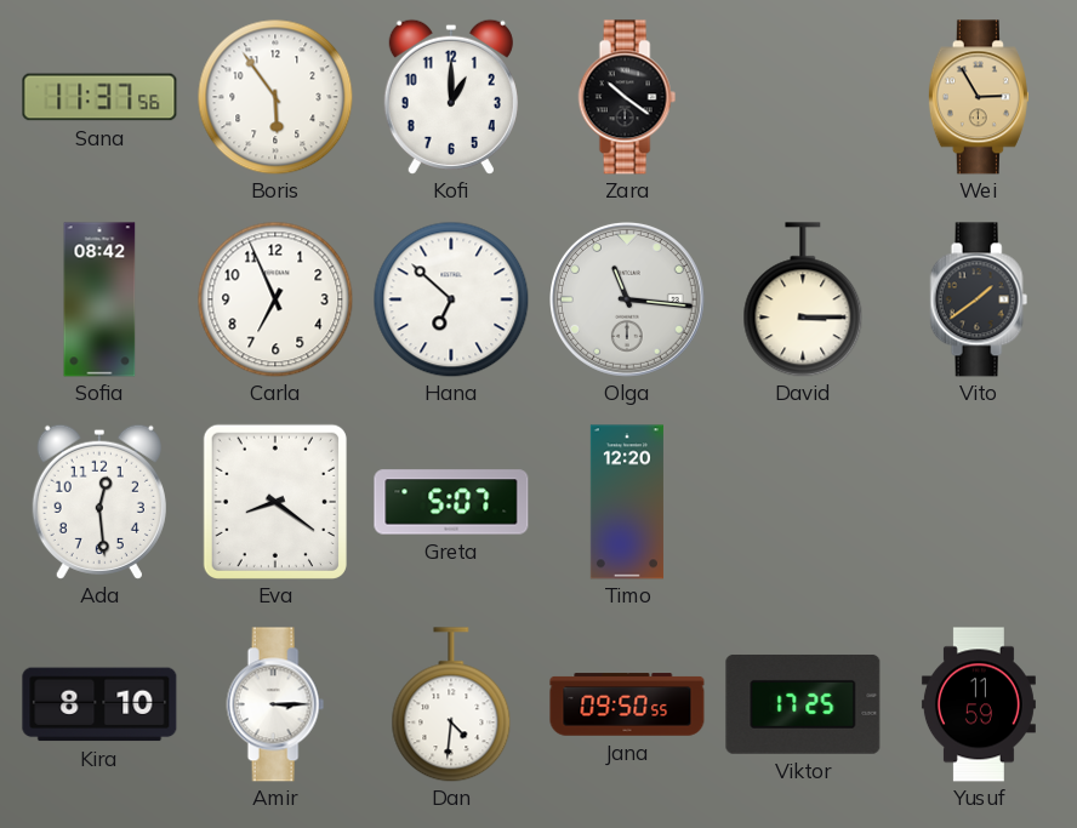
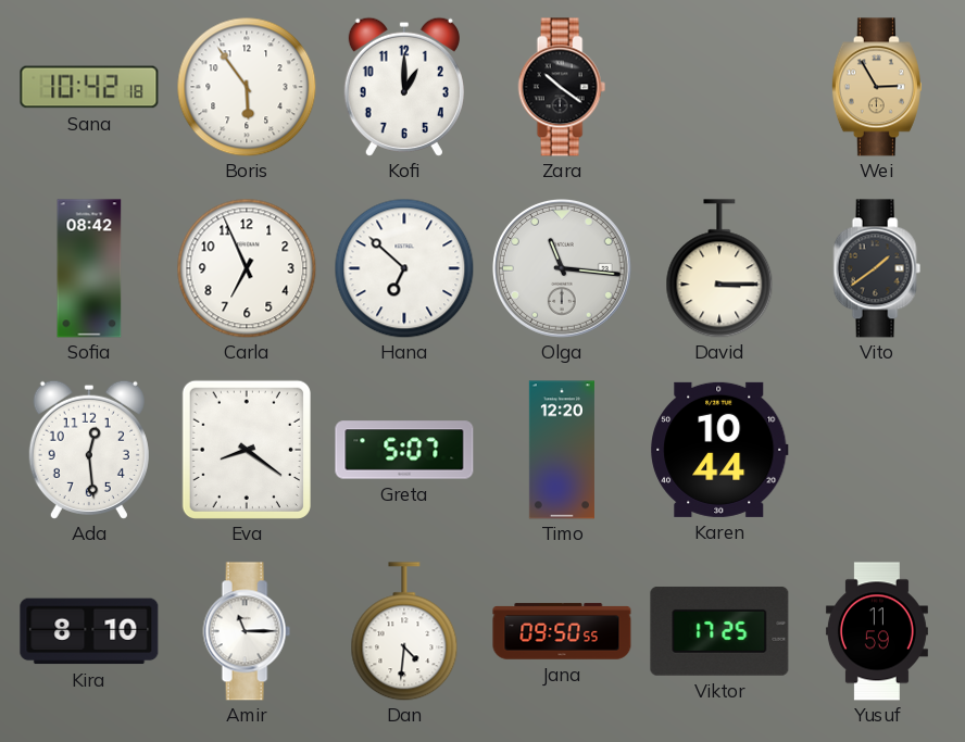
Sana: 11:37 -> 10:42
Karen: none -> 10:44
Amir: 3:15 -> 11:15
